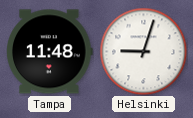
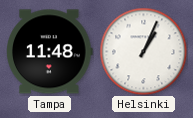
Helsinki: 9:03 -> 1:04
